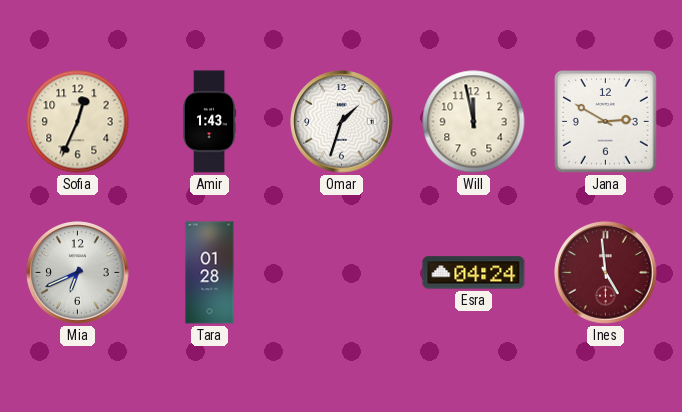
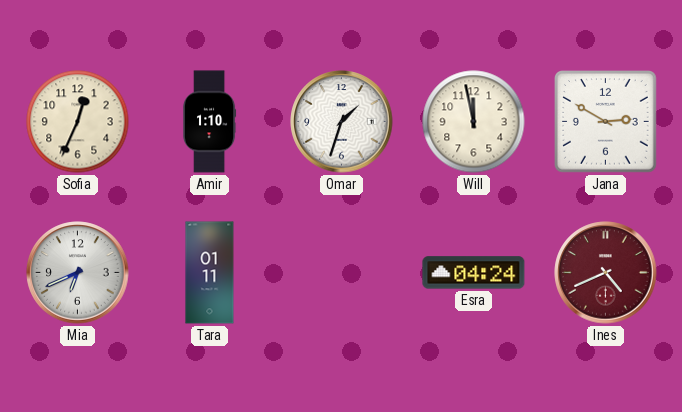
Amir: 1:43 -> 1:10
Tara: 01:28 -> 01:11
Ines: 4:59 -> 4:41
